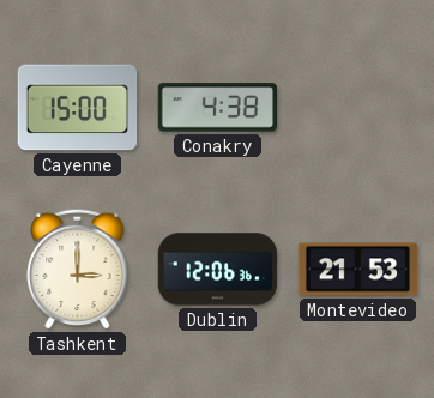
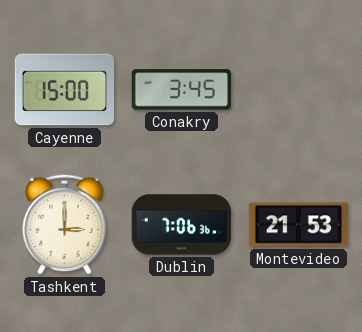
Conakry: 4:38 -> 3:45
Dublin: 12:06 -> 7:06
